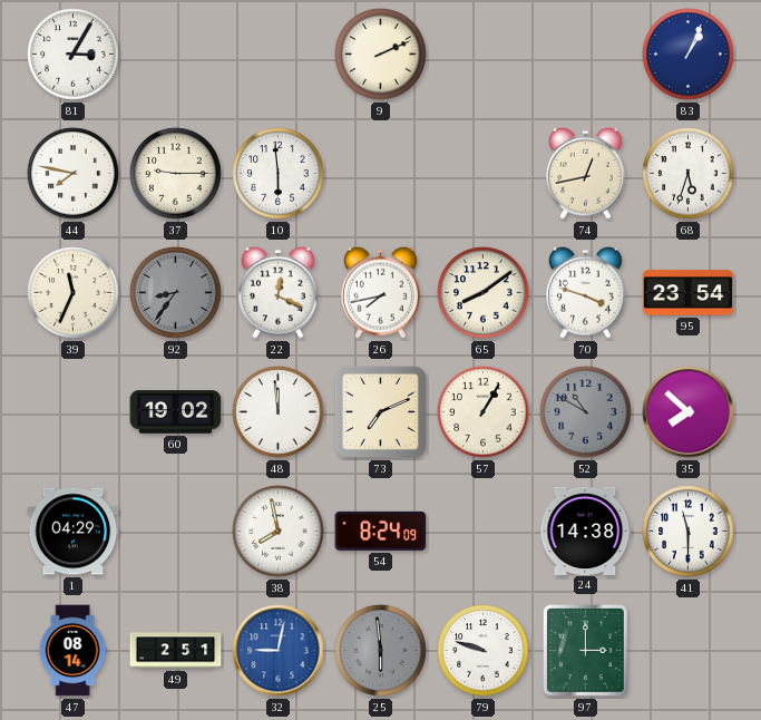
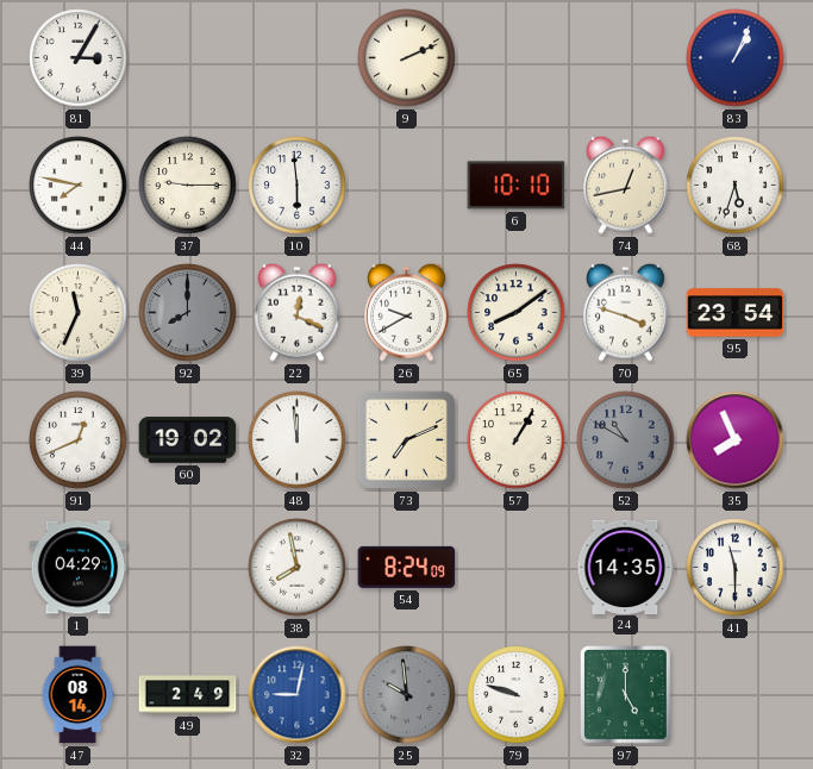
6: none -> 10:10
92: 8:36 -> 8:00
26: 7:43 -> 9:40
91: none -> 12:41
35: 7:52 -> 7:56
24: 14:38 -> 14:35
49: 2:51 -> 2:49
25: 5:59 -> 9:59
97: 3:00 -> 5:00
